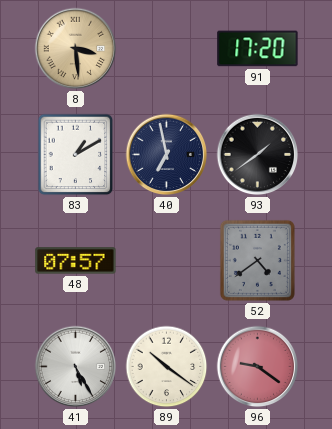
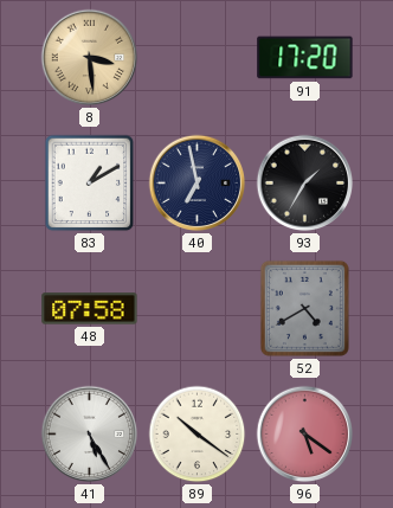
93: 1:39 -> 1:35
48: 07:57 -> 07:58
52: 4:39 -> 4:40
96: 9:21 -> 5:21
